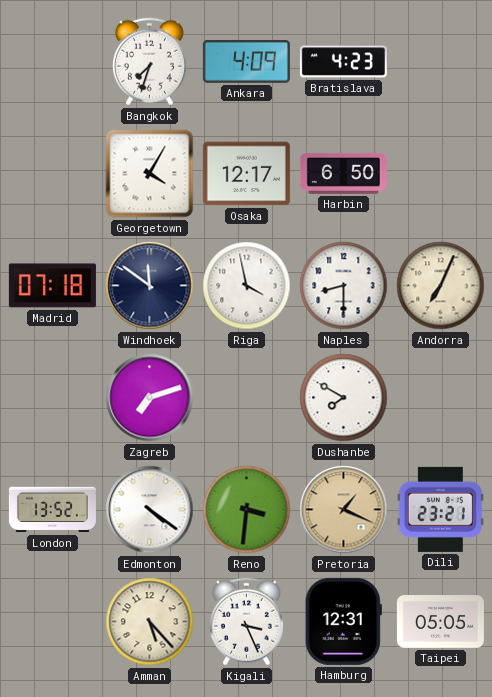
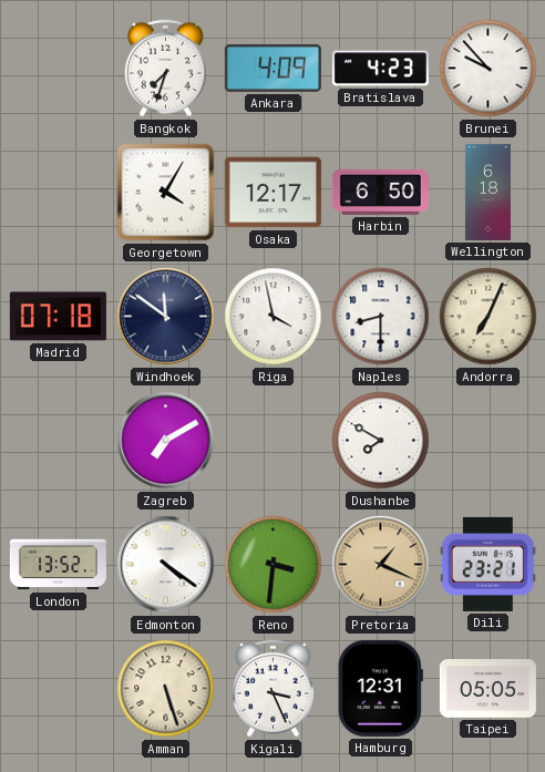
Brunei: none -> 9:53
Wellington: none -> 6:18
Zagreb: 7:12 -> 7:10
Amman: 5:23 -> 5:27
